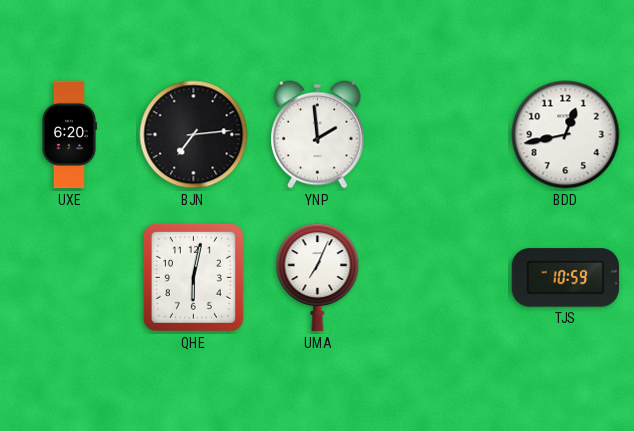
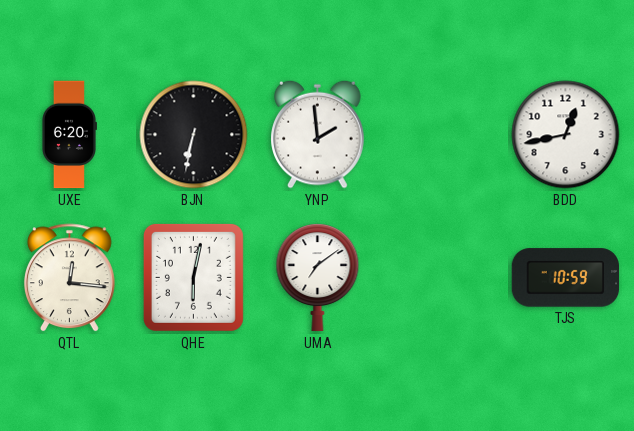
BJN: 7:14 -> 6:32
QTL: none -> 12:16
UMA: 7:04 -> 7:09
